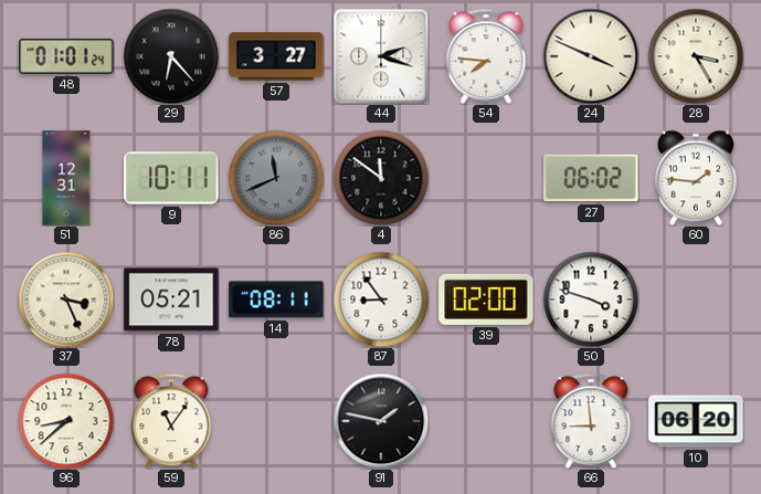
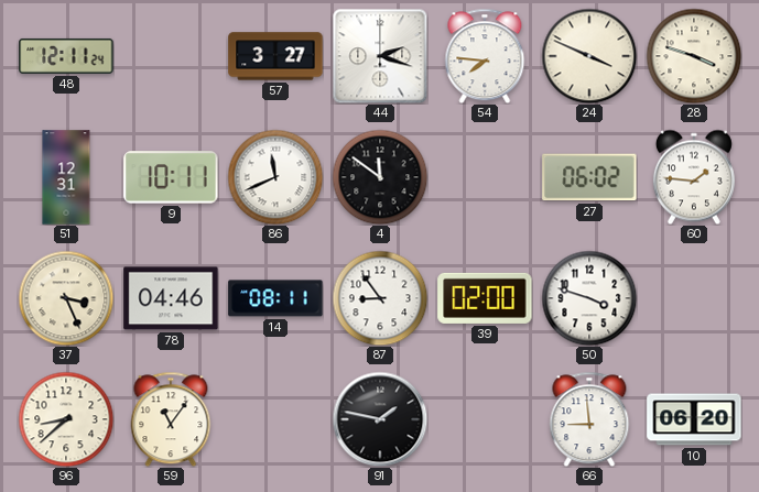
48: 01:01 -> 12:11
29: 6:23 -> none
28: 3:25 -> 3:48
86 dial: grey -> white
78: 05:21 -> 04:46
